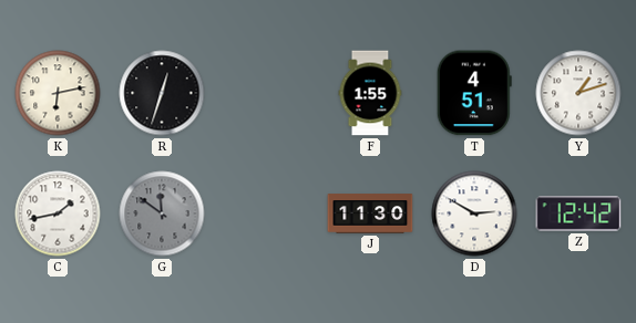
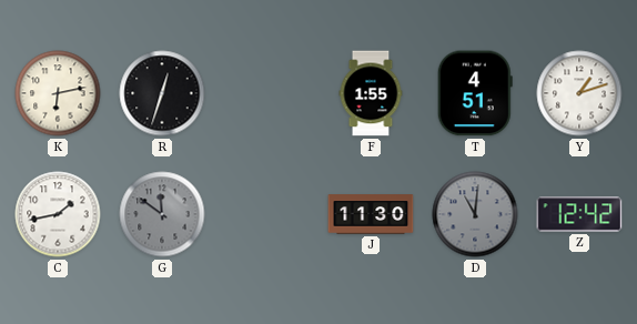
D: 2:50 -> 11:01
D dial: white -> grey
